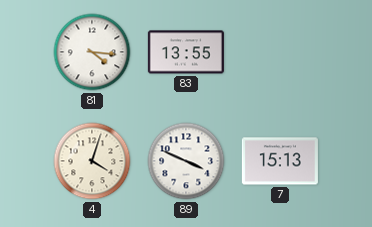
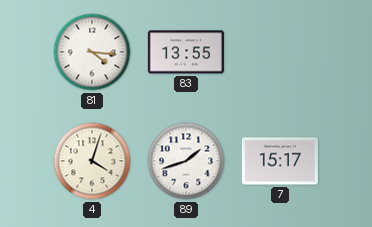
89: 3:49 -> 1:42
7: 15:13 -> 15:17
